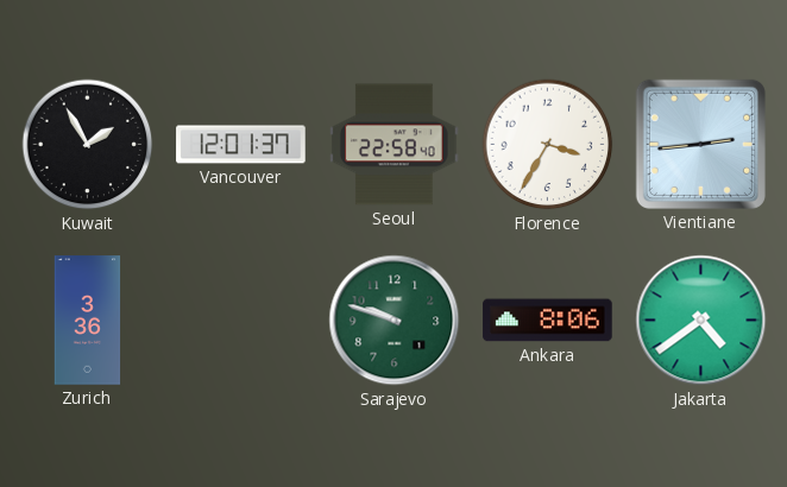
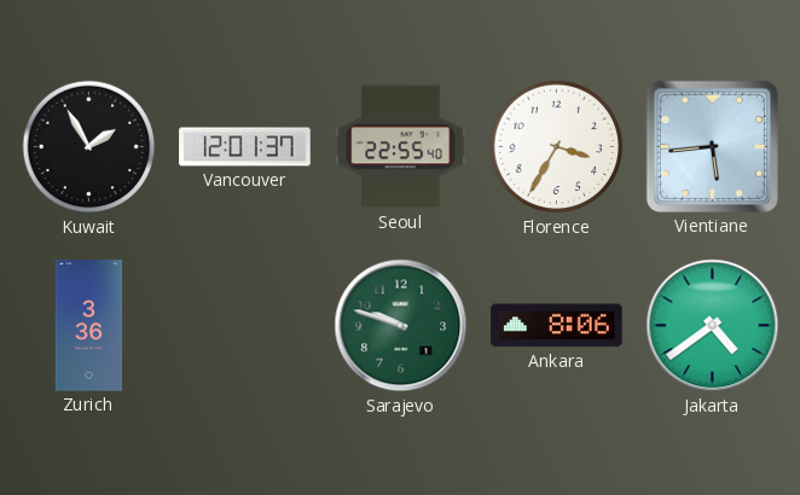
Seoul: 22:58 -> 22:55
Vientiane: 2:44 -> 5:44
